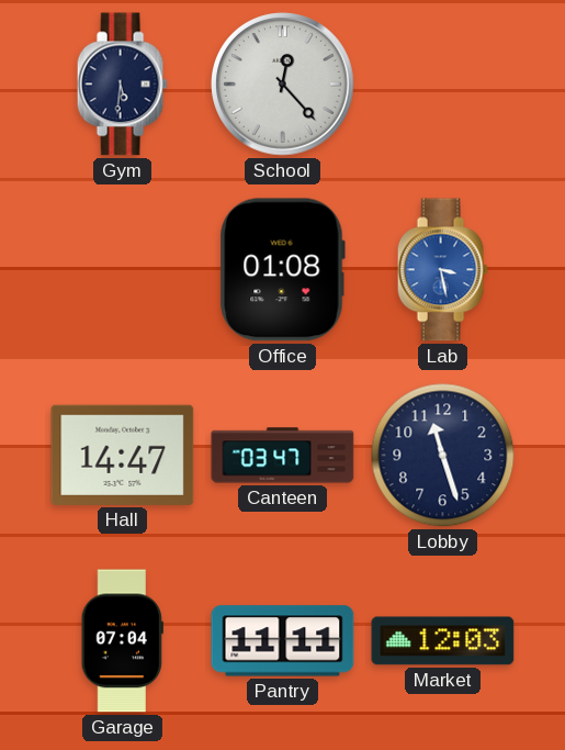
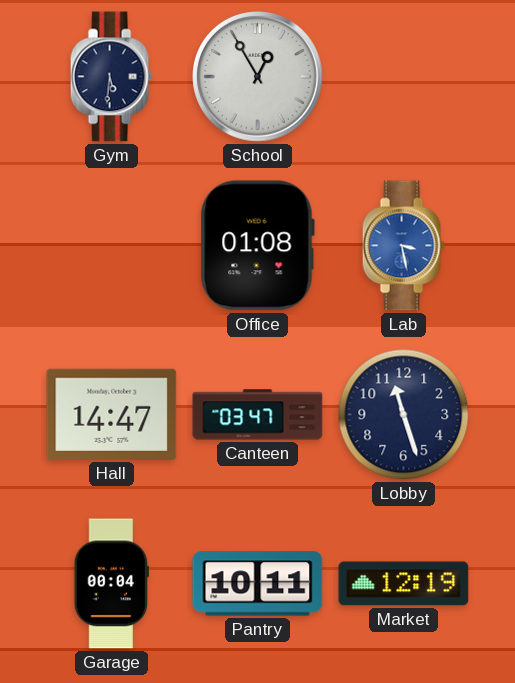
School: 12:23 -> 12:55
Garage: 07:04 -> 00:04
Pantry: 11:11 -> 10:11
Market: 12:03 -> 12:19
